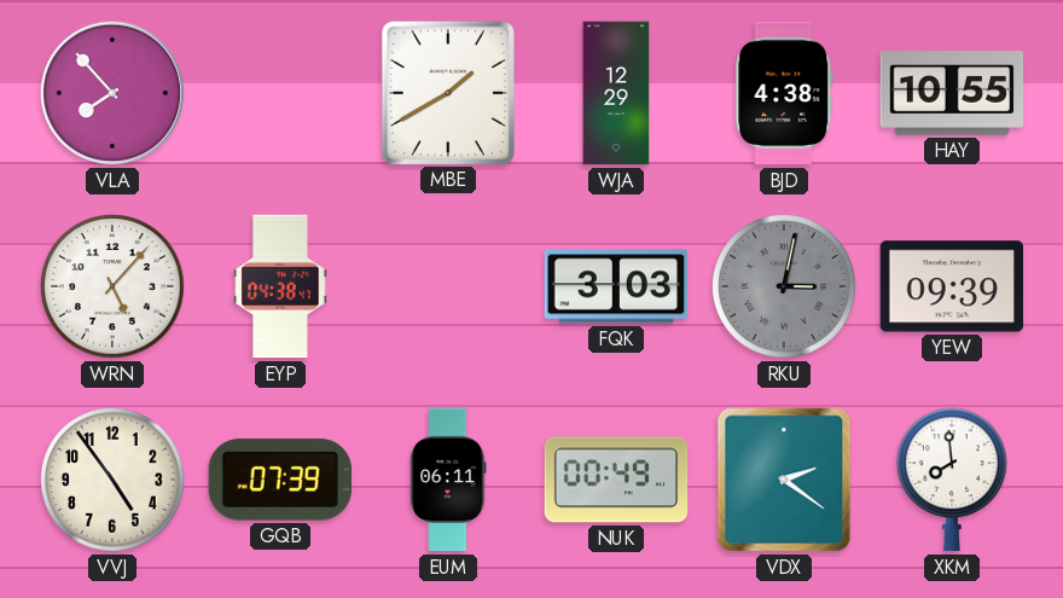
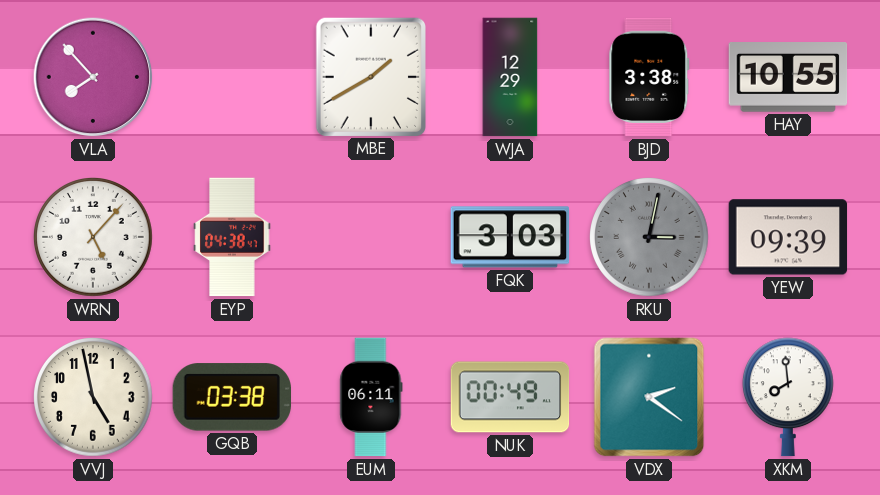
BJD: 4:38 -> 3:38
VVJ: 4:54 -> 4:58
GQB: 07:39 -> 03:38
